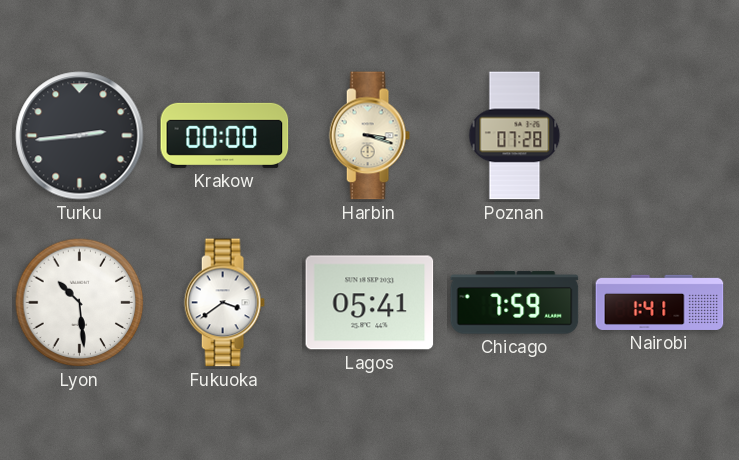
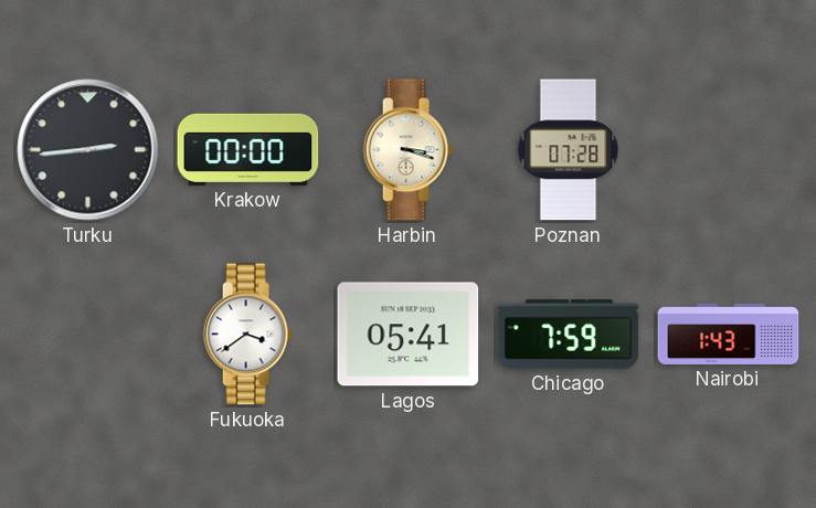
Lyon: 10:29 -> none
Nairobi: 1:41 -> 1:43
